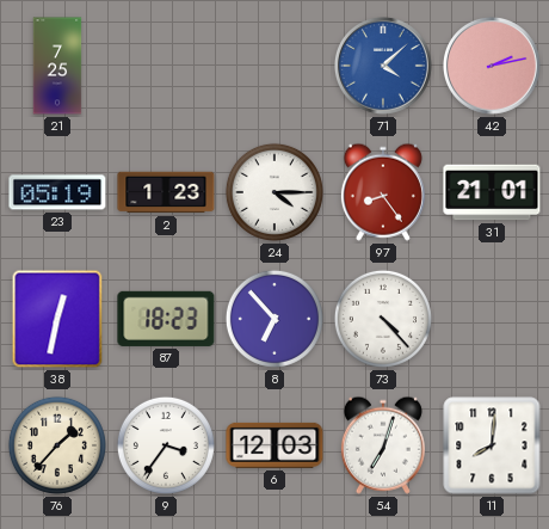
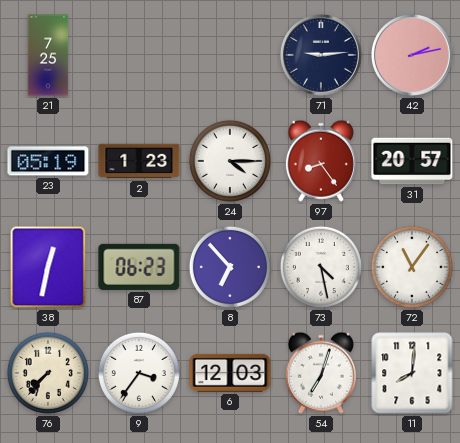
71: 4:08 -> 9:14
71 dial: blue -> navy
31: 21:01 -> 20:57
87: 18:23 -> 06:23
73: 4:23 -> 4:28
72: none -> 11:06
76: 1:37 -> 7:37
